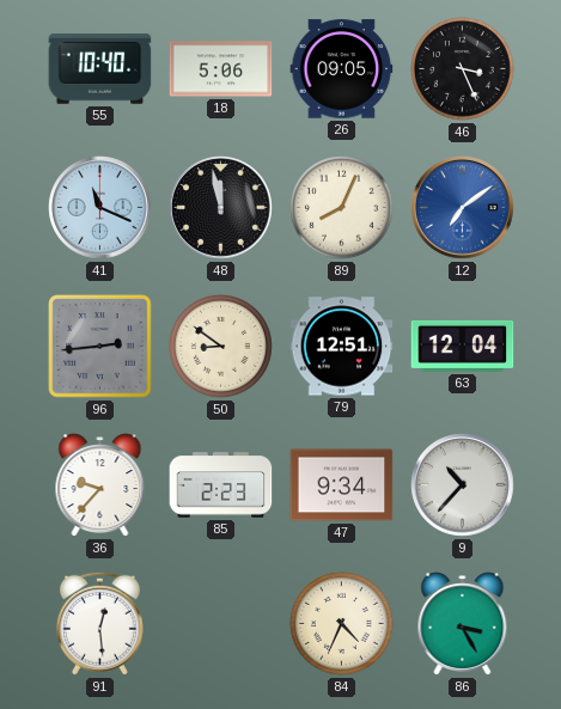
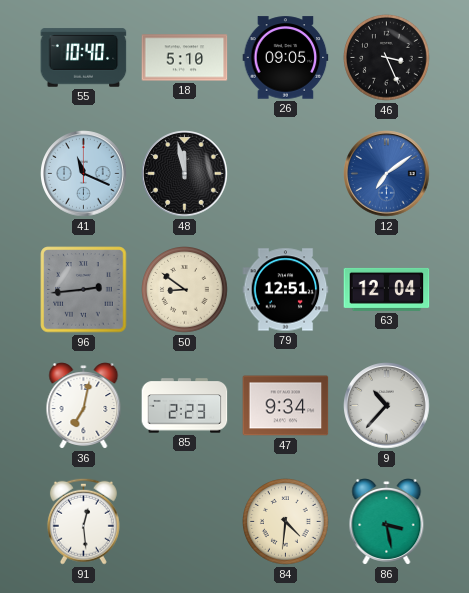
18: 5:06 -> 5:10
89: 8:04 -> none
36: 9:37 -> 7:02
84: 4:34 -> 4:31
86: 3:25 -> 3:28
